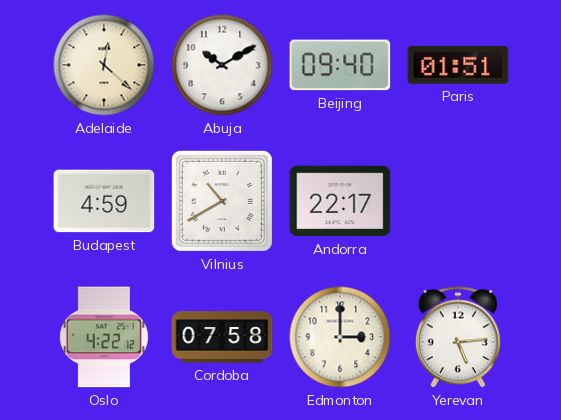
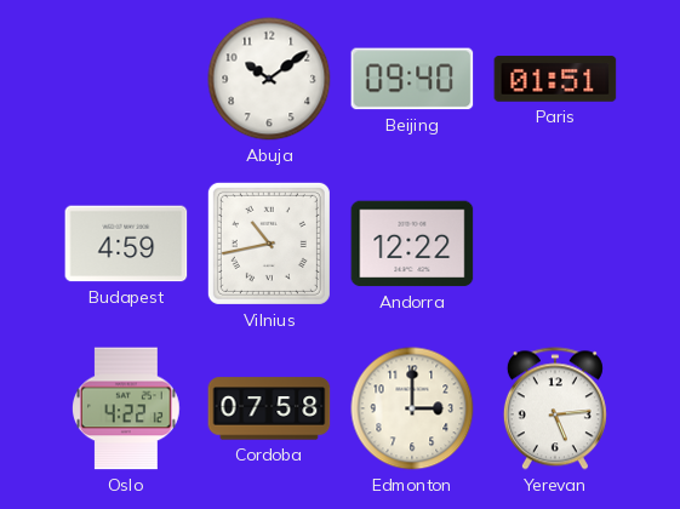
Adelaide: 12:22 -> none
Abuja: 10:10 -> 10:09
Vilnius: 10:40 -> 10:43
Andorra: 22:17 -> 12:22
